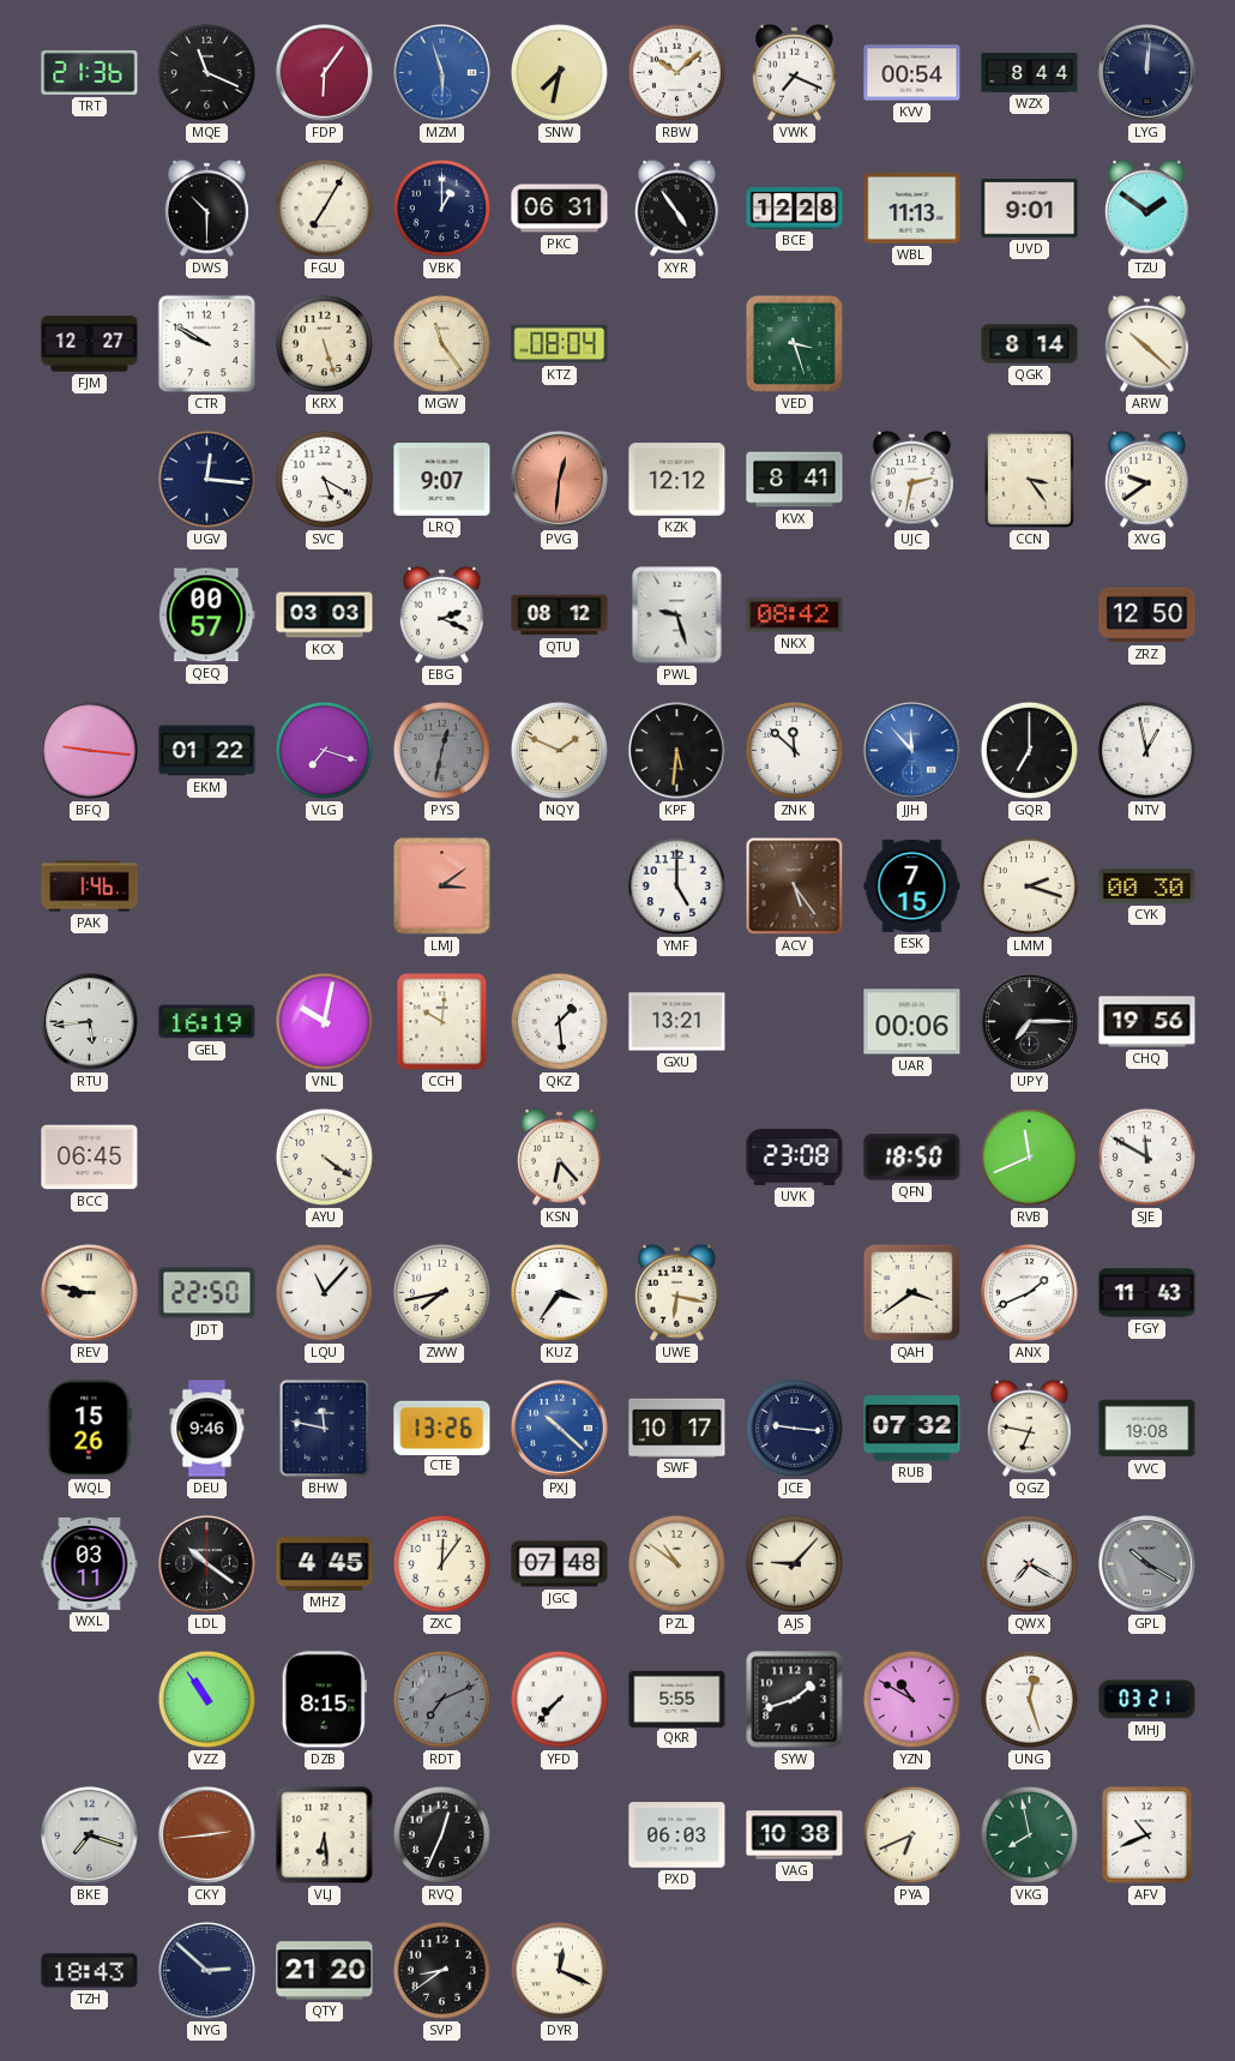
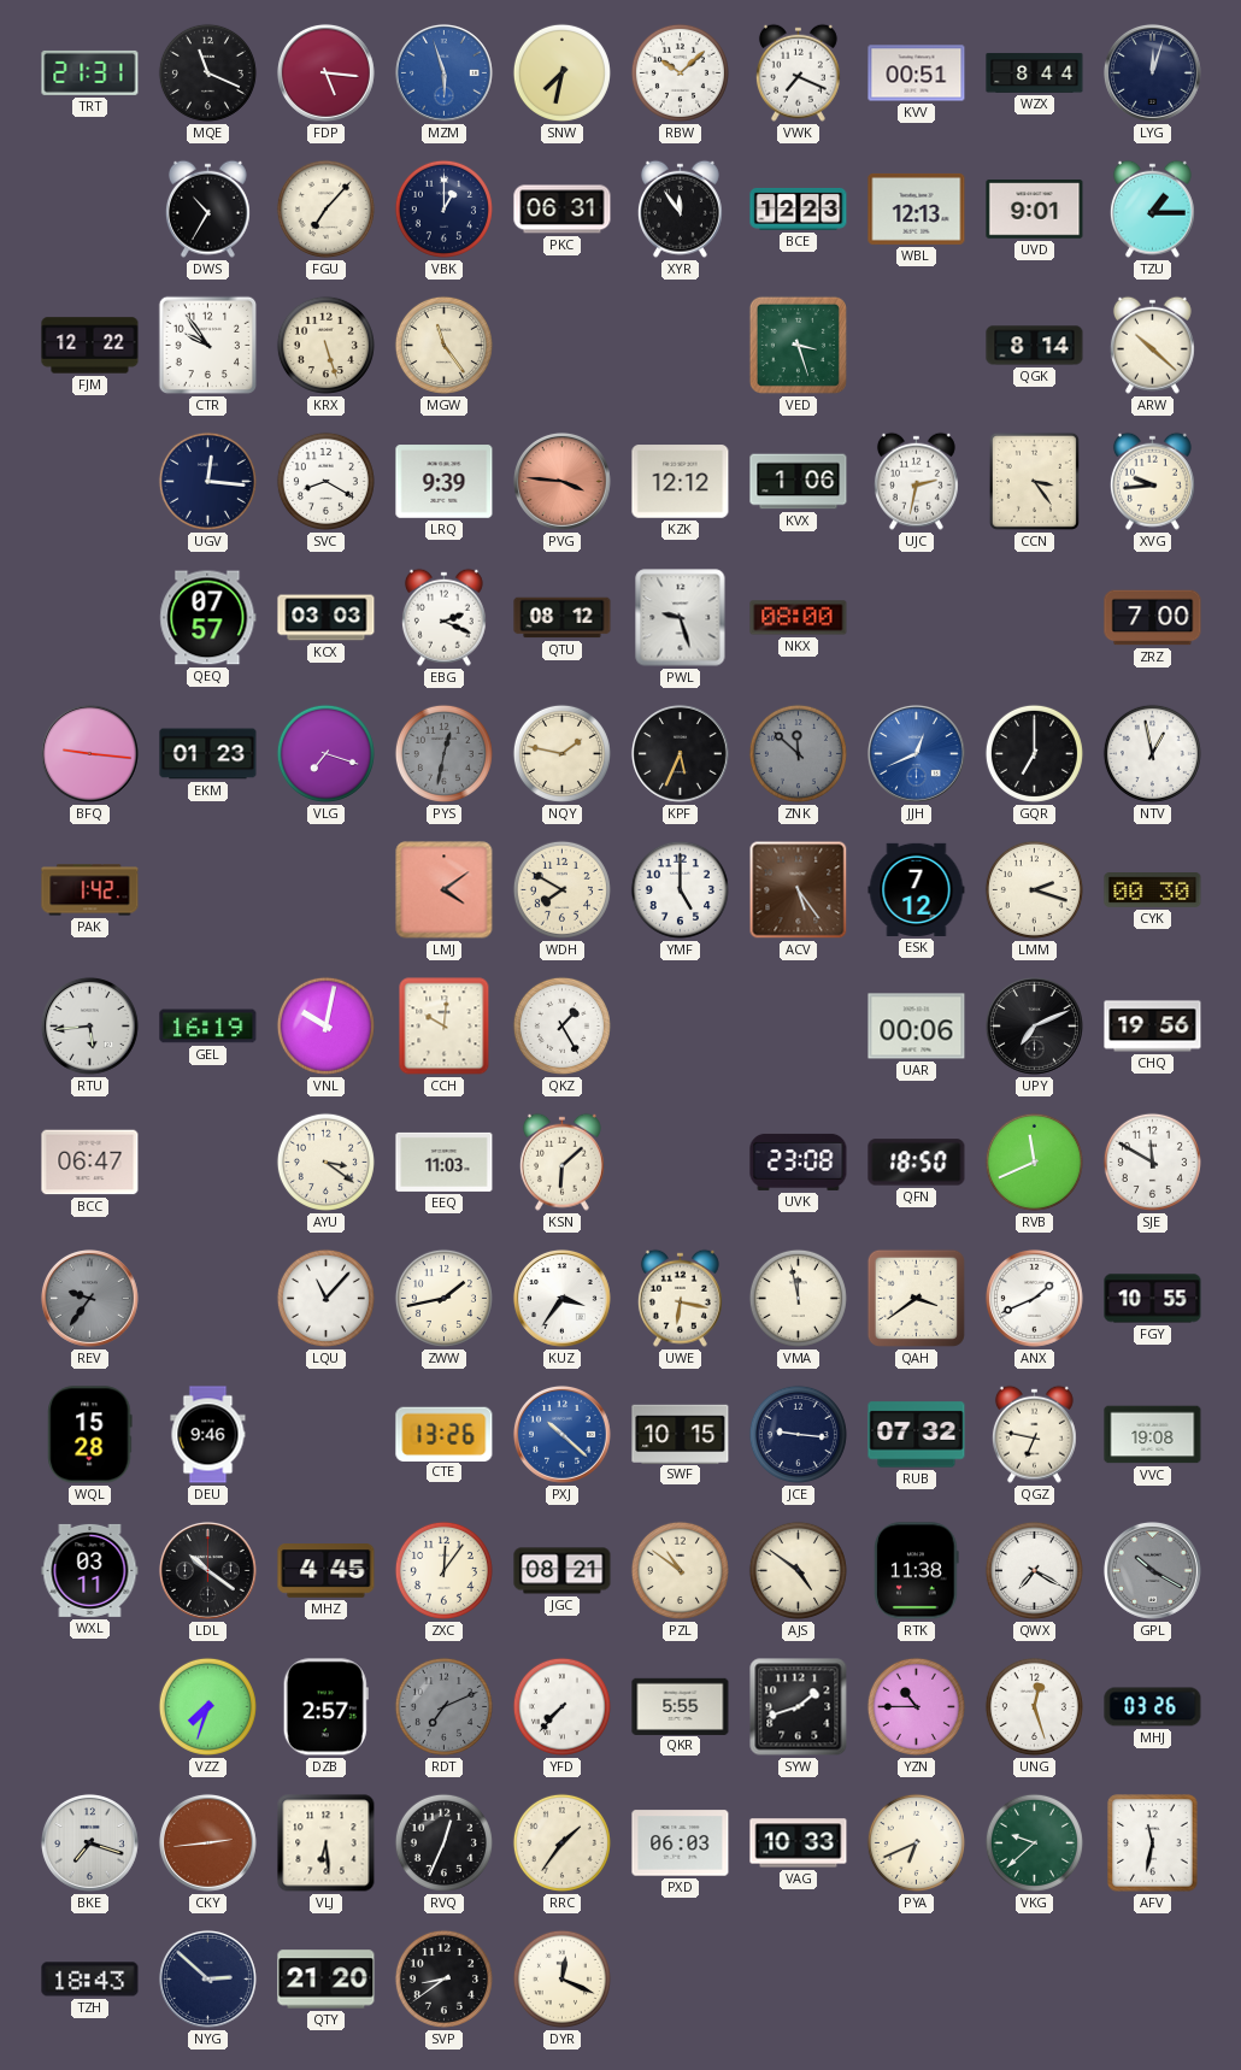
TRT: 21:36 -> 21:31
FDP: 6:06 -> 5:16
KVV: 00:54 -> 00:51
LYG: 12:01 -> 12:03
DWS: 10:30 -> 10:35
FGU: 7:05 -> 7:07
XYR: 4:54 -> 11:54
BCE: 12:28 -> 12:23
WBL: 11:13 -> 12:13
TZU: 1:51 -> 1:15
FJM: 12:27 -> 12:22
CTR: 9:50 -> 9:54
KTZ: 08:04 -> none
SVC: 5:20 -> 8:20
LRQ: 9:07 -> 9:39
PVG: 12:31 -> 3:46
KVX: 8:41 -> 1:06
XVG: 9:39 -> 9:44
QEQ: 00:57 -> 07:57
NKX: 08:42 -> 08:00
ZRZ: 12:50 -> 7:00
EKM: 01:22 -> 01:23
NQY: 1:49 -> 1:47
KPF: 5:31 -> 5:34
ZNK dial: white -> grey
JJH: 11:53 -> 12:41
PAK: 1:46 -> 1:42
LMJ: 3:09 -> 4:09
WDH: none -> 7:50
ESK: 7:15 -> 7:12
QKZ: 1:29 -> 1:25
GXU: 13:21 -> none
UPY: 7:15 -> 7:11
BCC: 06:45 -> 06:47
AYU: 4:21 -> 3:21
EEQ: none -> 11:03
KSN: 6:23 -> 6:08
REV: 8:47 -> 9:36
REV dial: cream -> grey
JDT: 22:50 -> none
ZWW: 7:43 -> 1:43
VMA: none -> 11:58
FGY: 11:43 -> 10:55
WQL: 15:26 -> 15:28
BHW: 11:47 -> none
SWF: 10:17 -> 10:15
JGC: 07:48 -> 08:21
AJS: 9:07 -> 4:51
RTK: none -> 11:38
VZZ: 10:54 -> 7:33
DZB: 8:15 -> 2:57
YZN: 10:50 -> 10:45
MHJ: 03:21 -> 03:26
RRC: none -> 1:36
VAG: 10:38 -> 10:33
VKG: 7:58 -> 9:38
AFV: 10:41 -> 11:32
